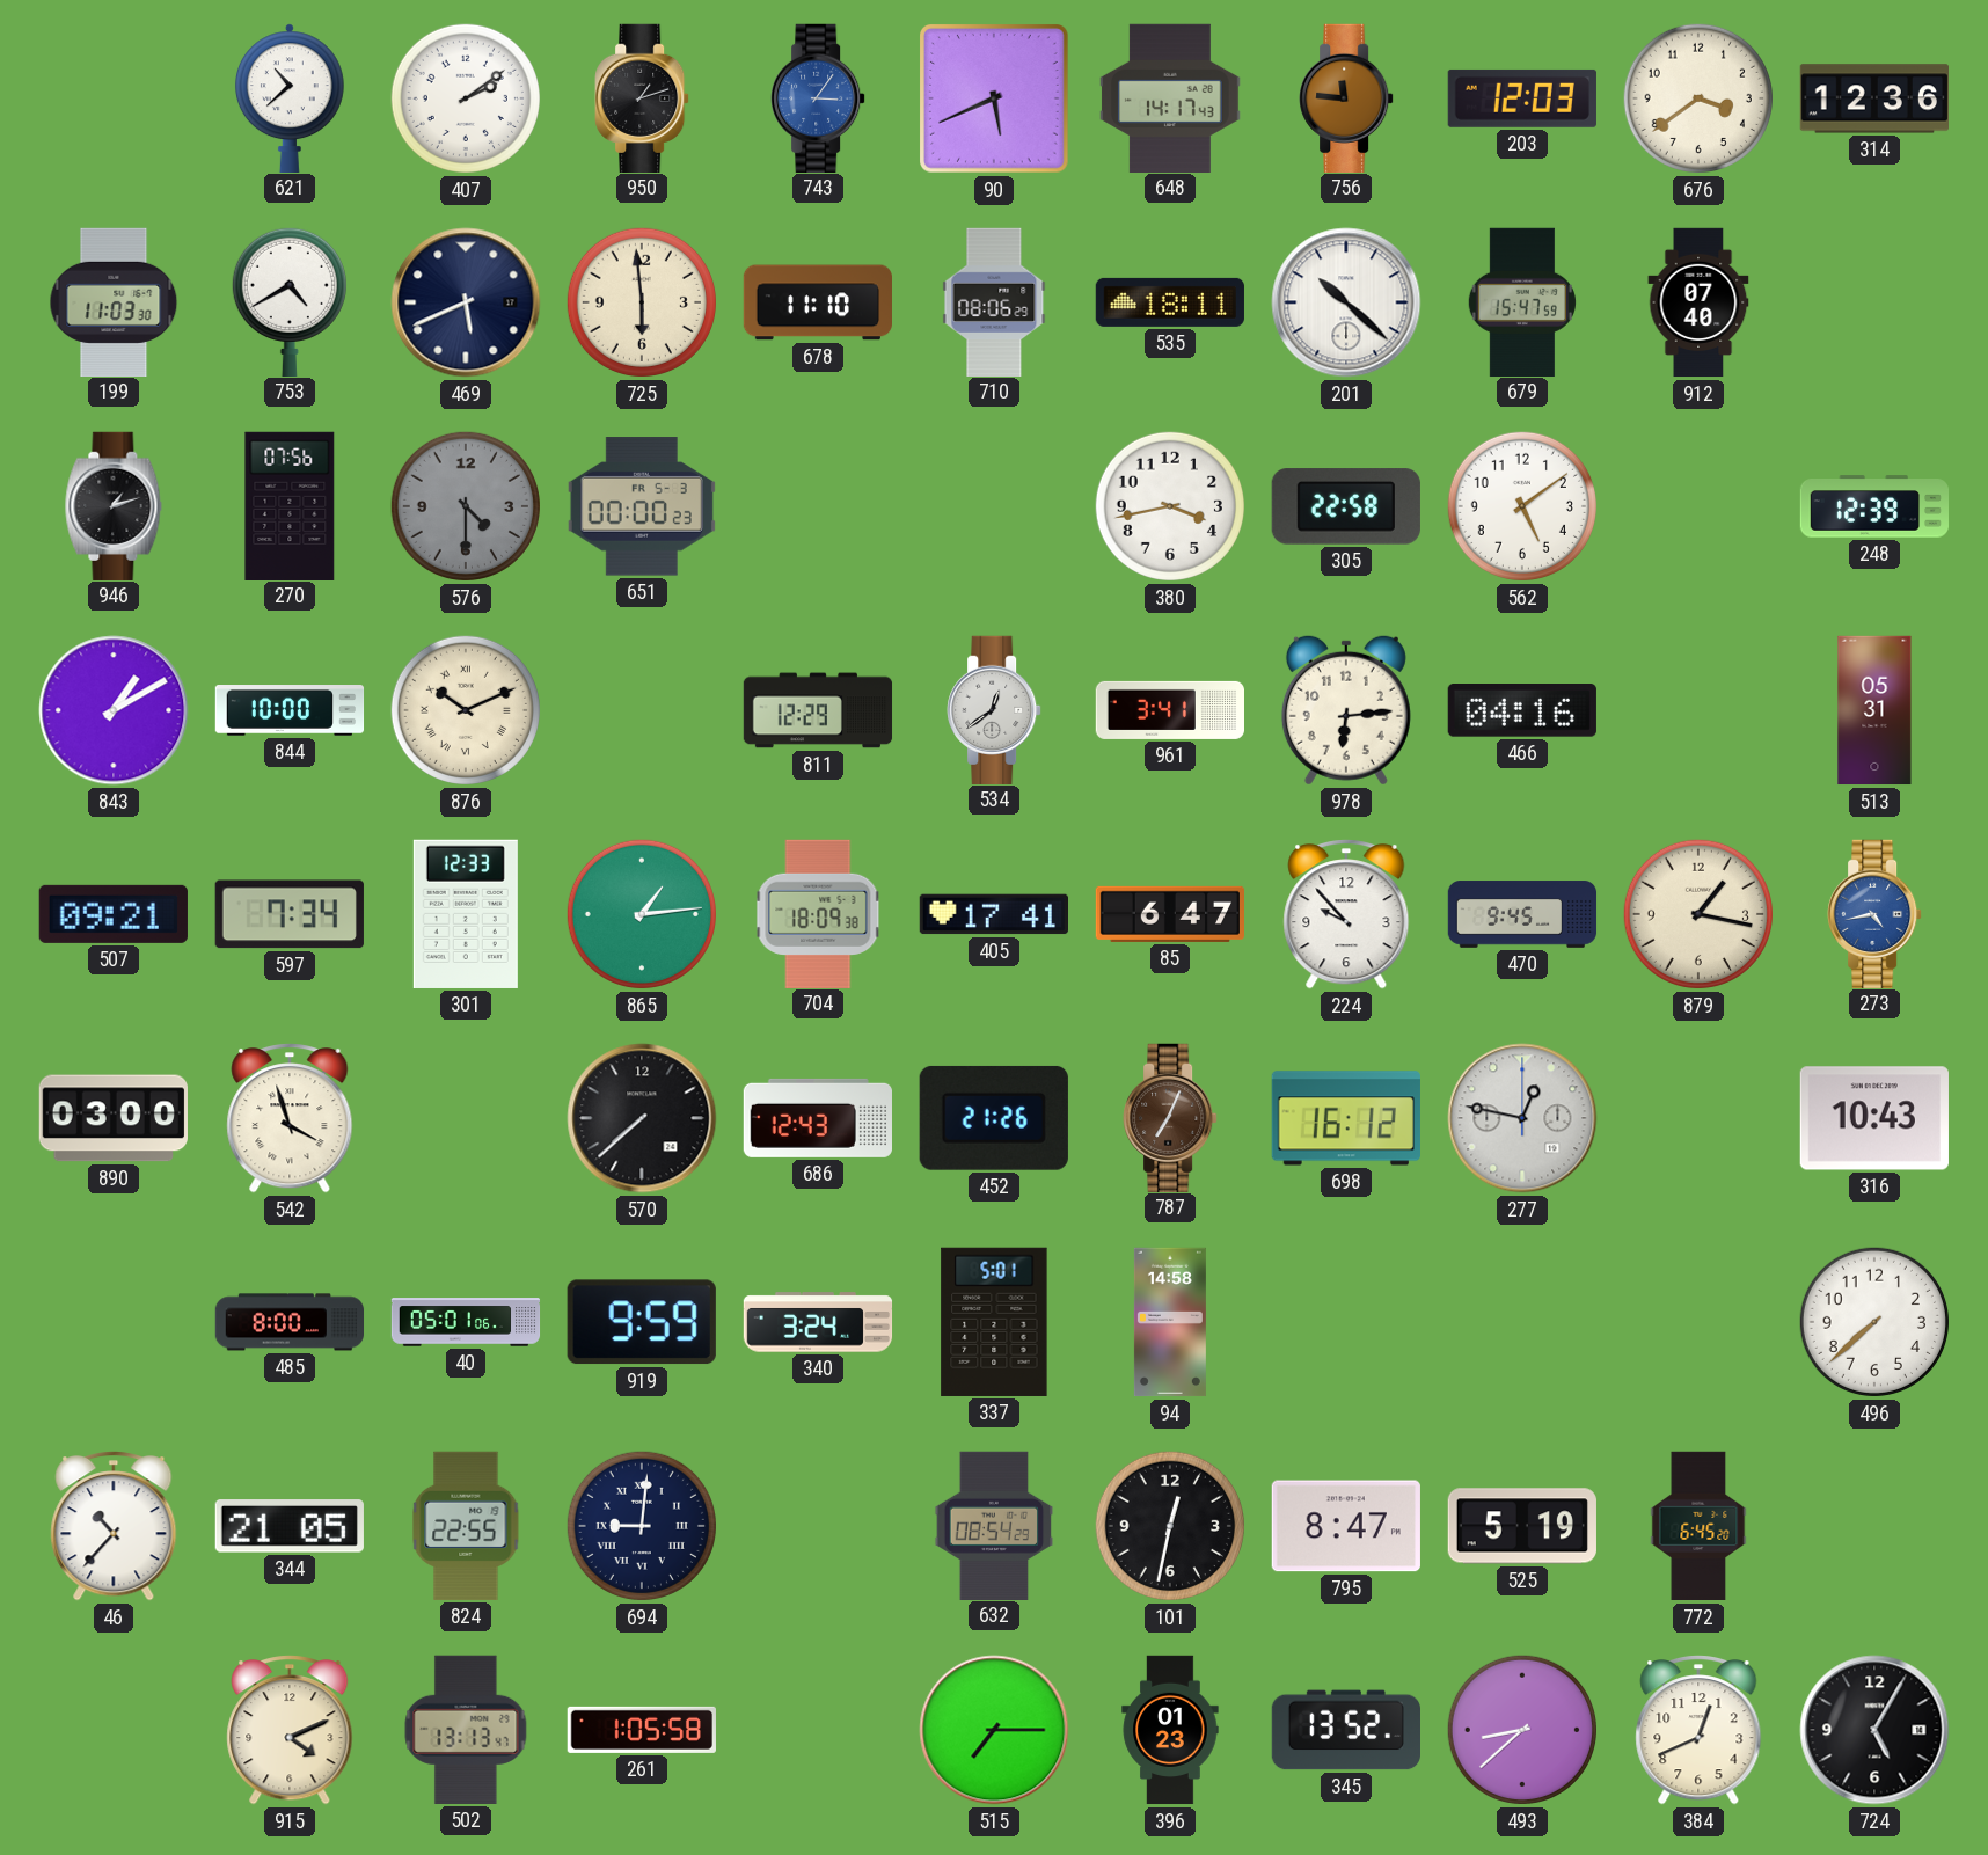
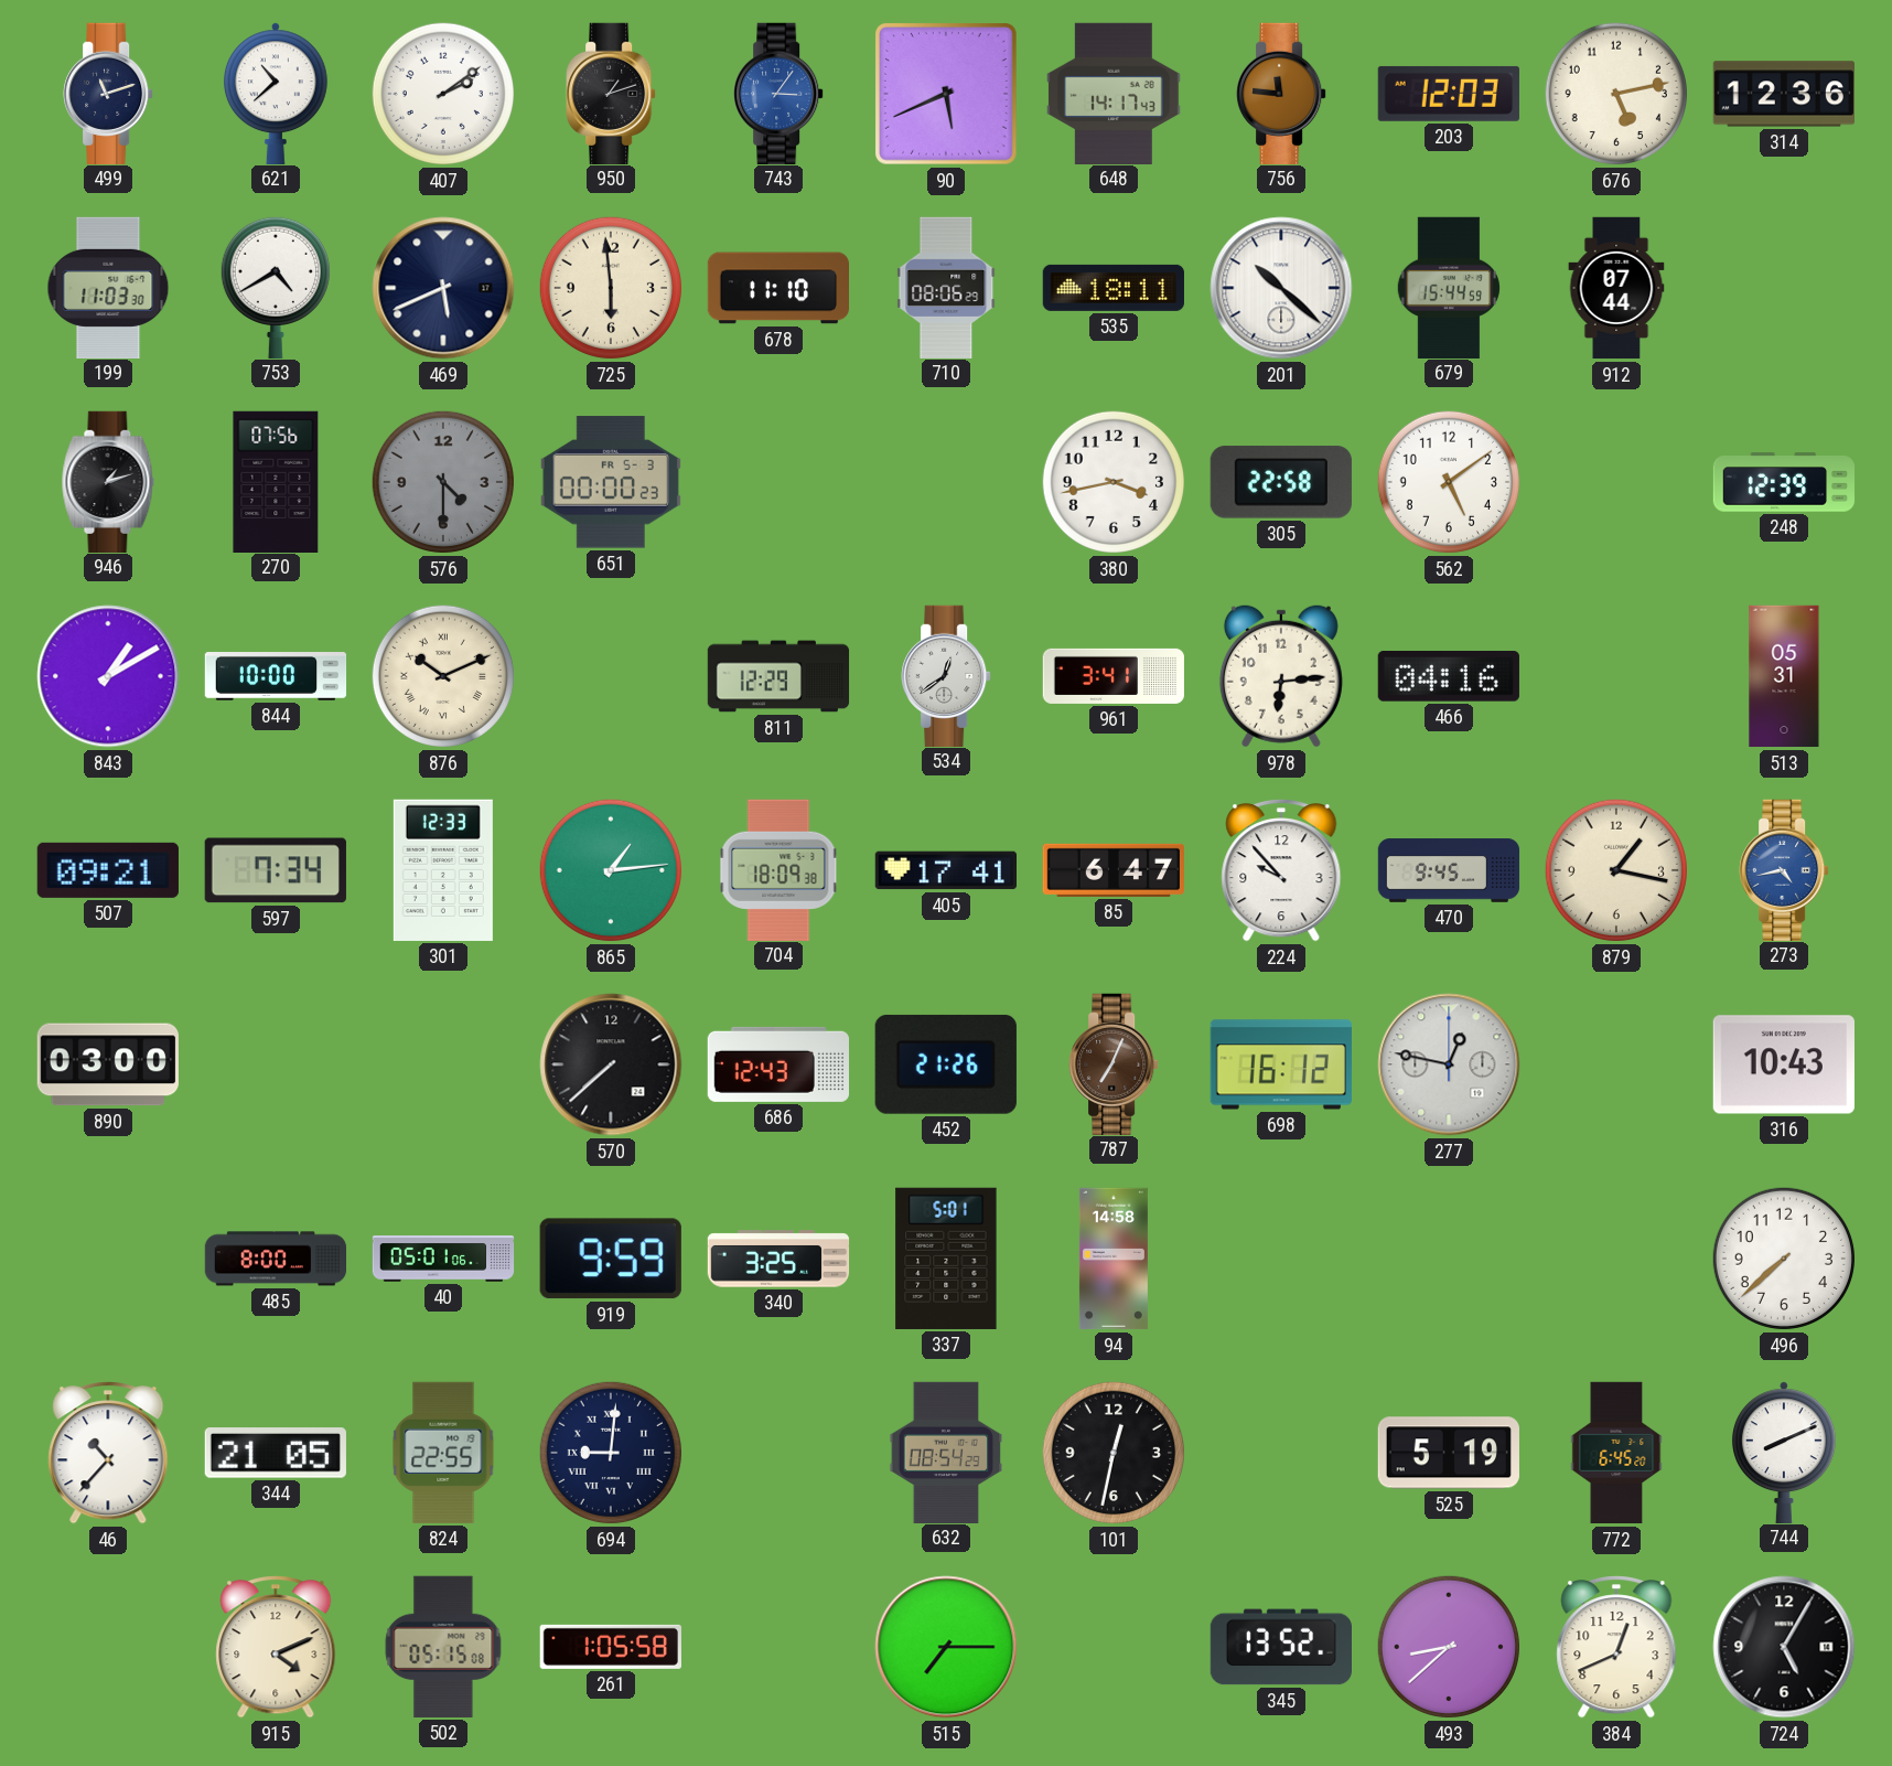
499: none -> 11:12
676: 3:39 -> 5:13
679: 15:47 -> 15:44
912: 07:40 -> 07:44
542: 3:57 -> none
340: 3:24 -> 3:25
795: 8:47 -> none
744: none -> 8:11
502: 13:13 -> 05:15
396: 01:23 -> none
